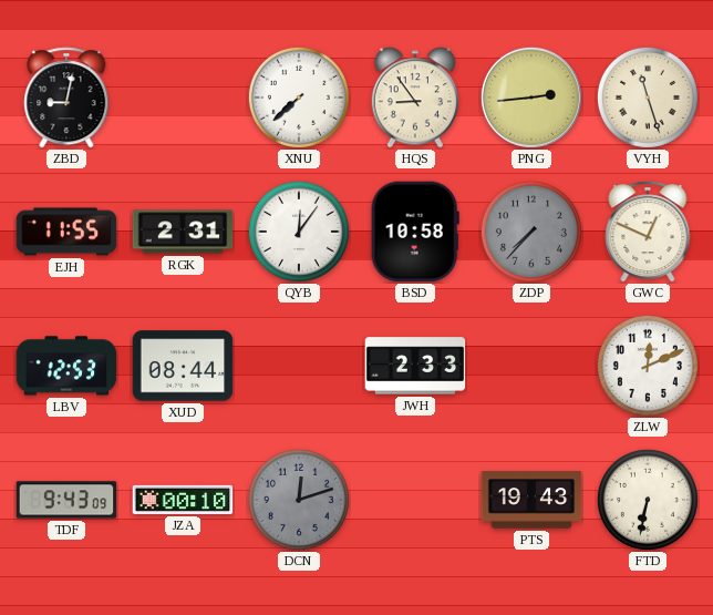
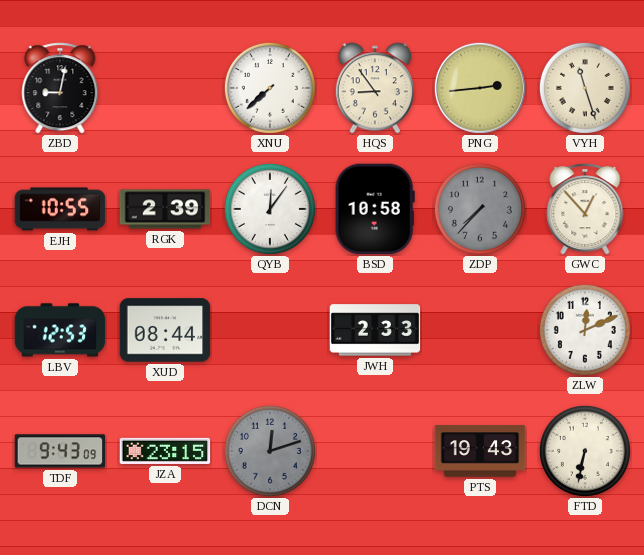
EJH: 11:55 -> 10:55
RGK: 2:31 -> 2:39
GWC: 12:49 -> 12:53
JZA: 00:10 -> 23:15
